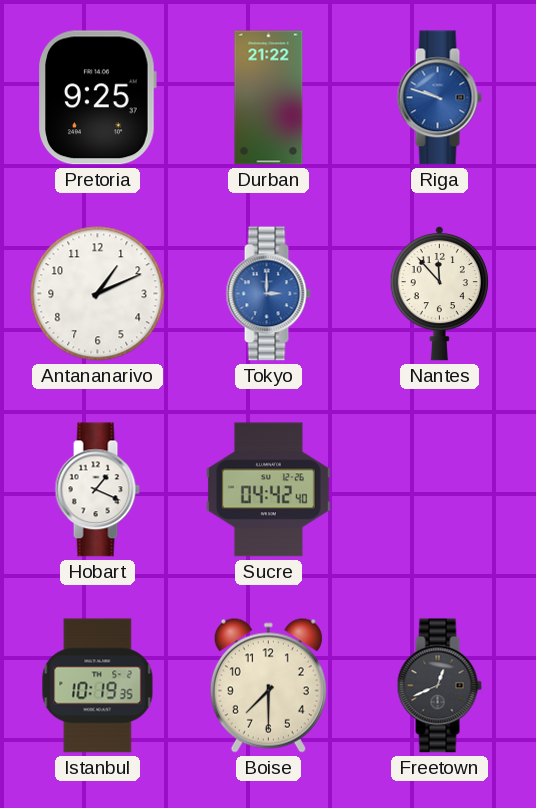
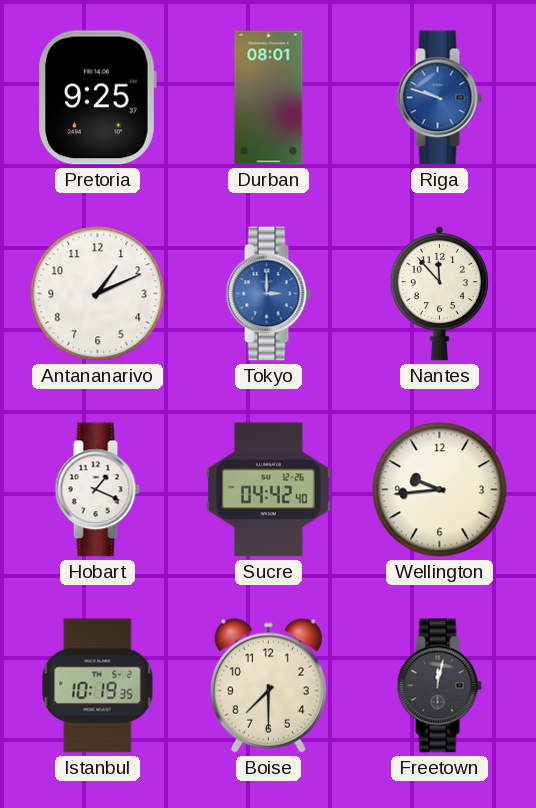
Durban: 21:22 -> 08:01
Wellington: none -> 9:44
Freetown: 12:41 -> 12:02
